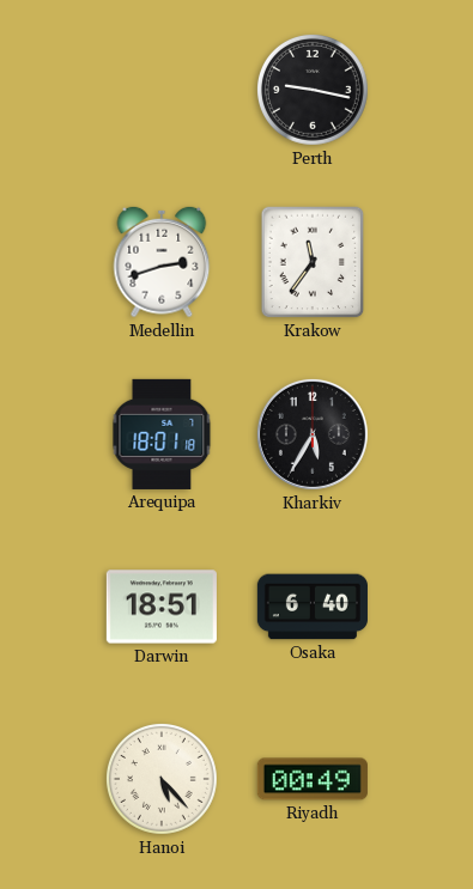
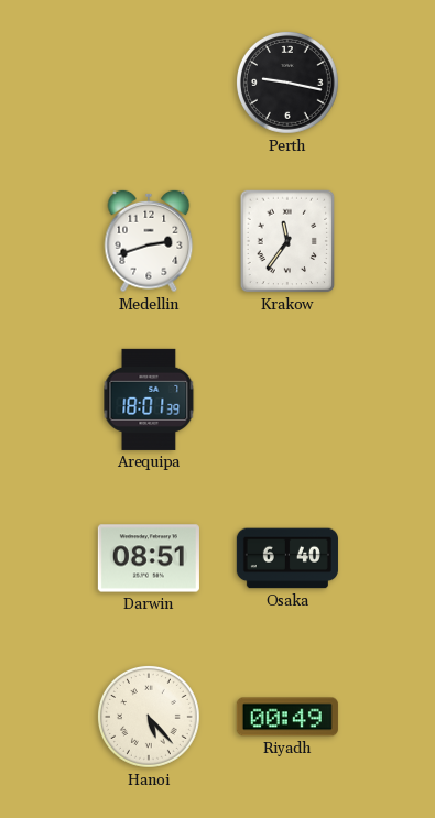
Arequipa: 18:01:18 -> 18:01:39
Kharkiv: 5:35 -> none
Darwin: 18:51 -> 08:51
